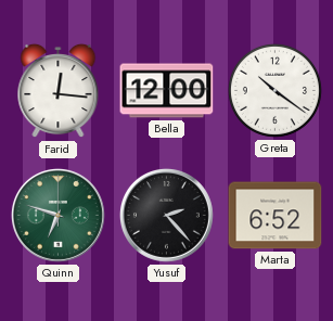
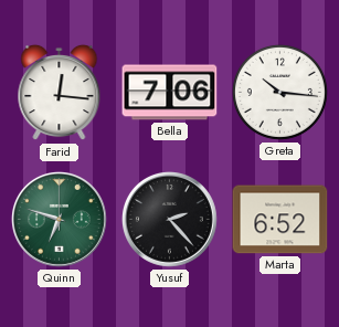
Bella: 12:00 -> 7:06
Greta: 10:21 -> 10:16
